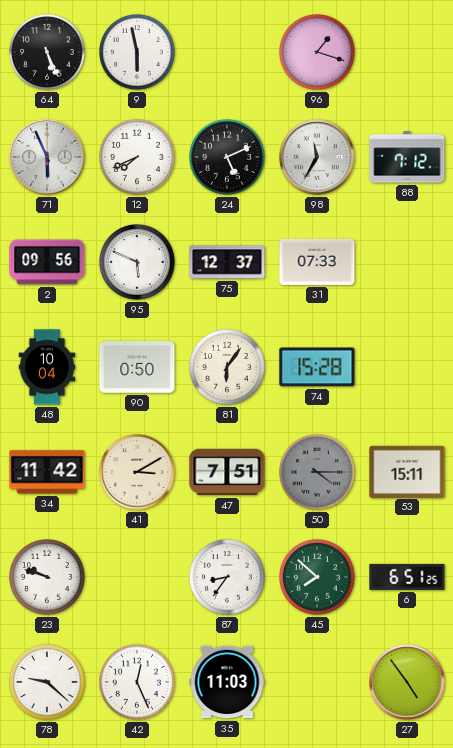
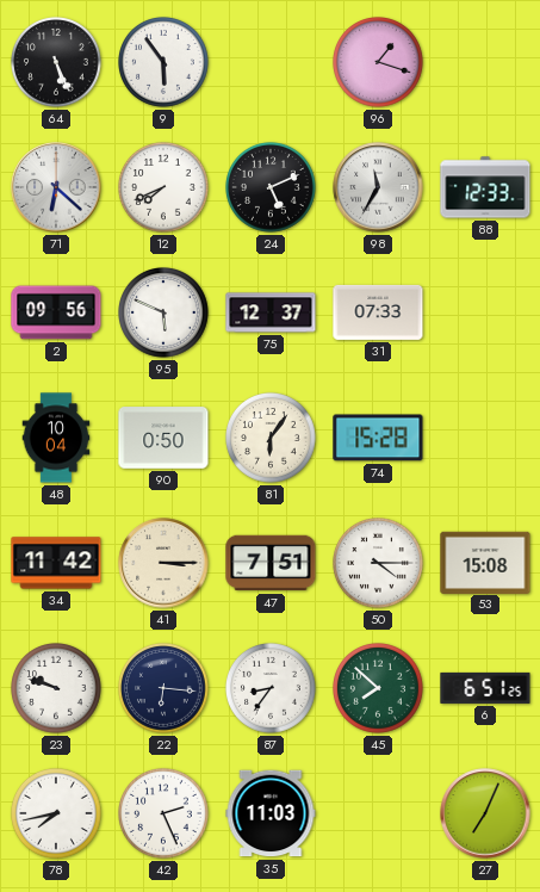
9: 5:58 -> 5:54
71: 5:56 -> 6:22
88: 7:12 -> 12:33
41: 3:10 -> 3:15
50 dial: grey -> white
53: 15:11 -> 15:08
22: none -> 6:16
78: 9:22 -> 7:43
42: 12:26 -> 2:26
27: 4:54 -> 7:04
